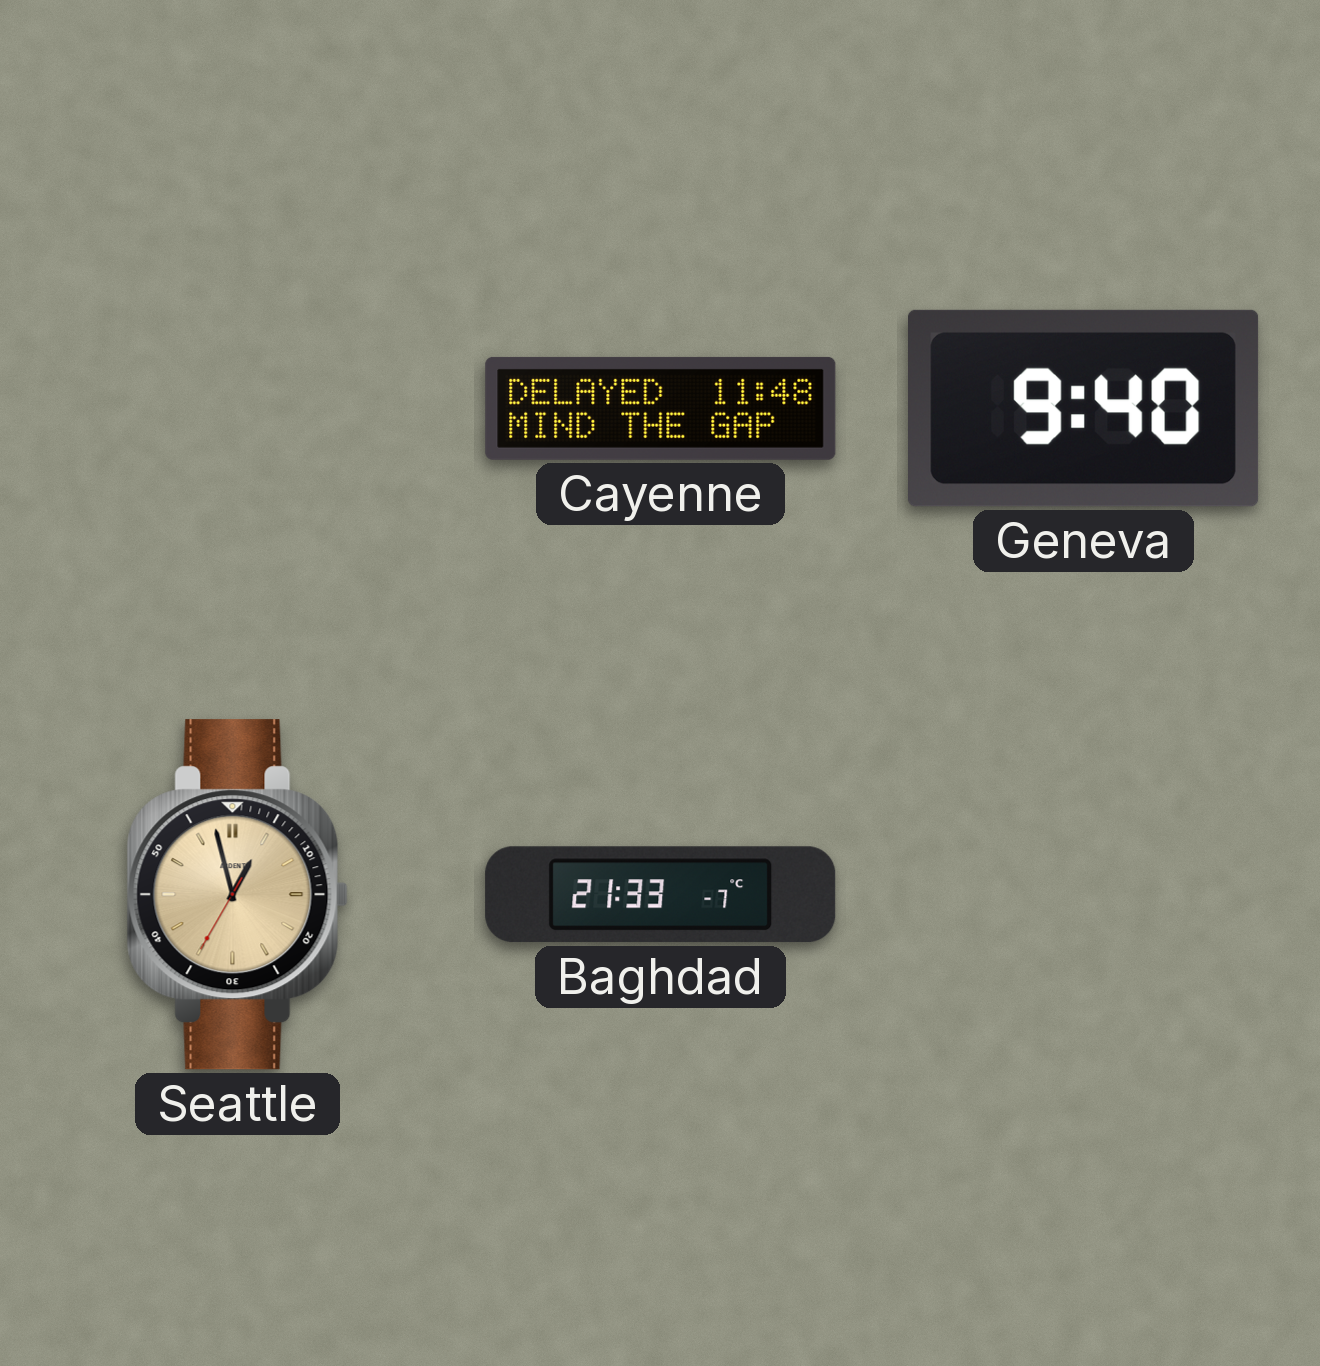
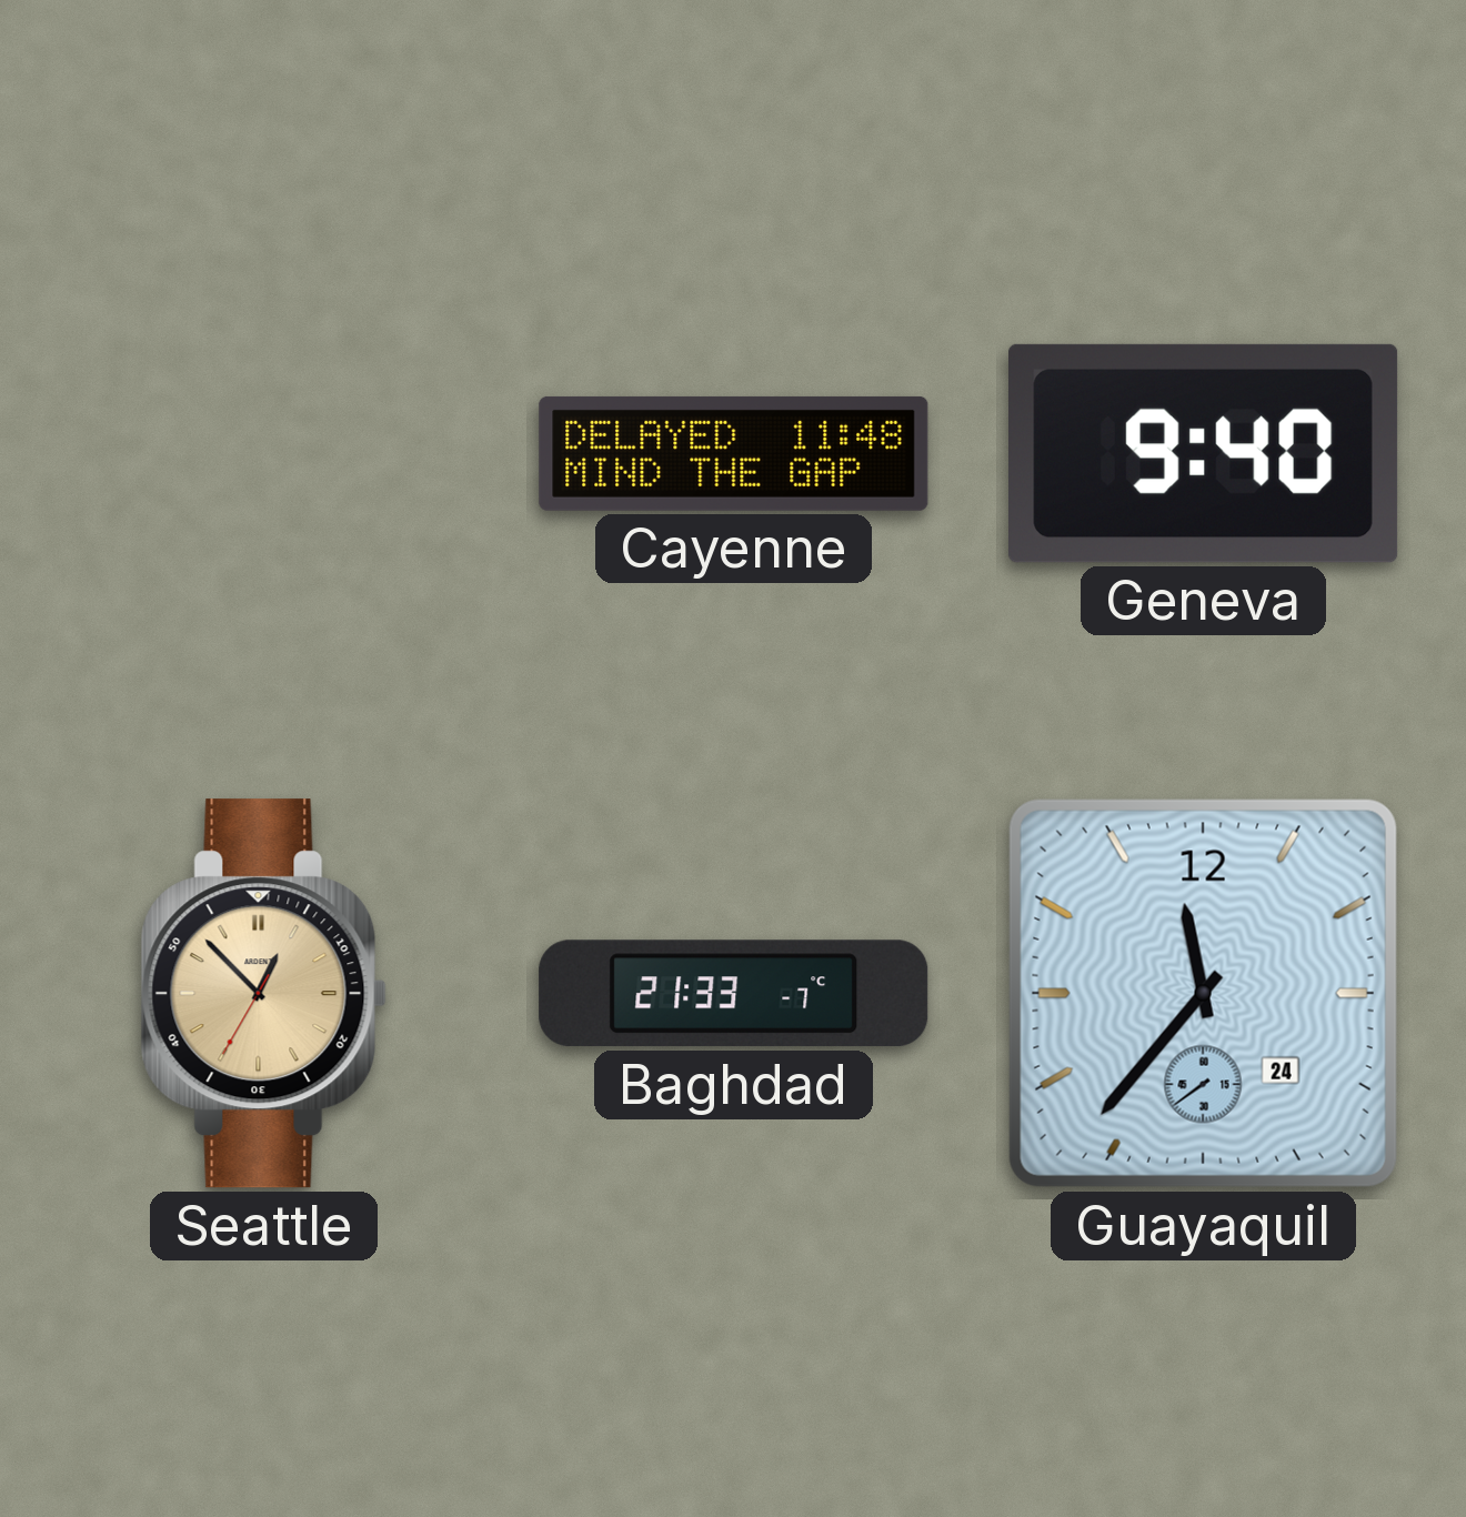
Seattle: 12:57 -> 12:52
Guayaquil: none -> 11:36
